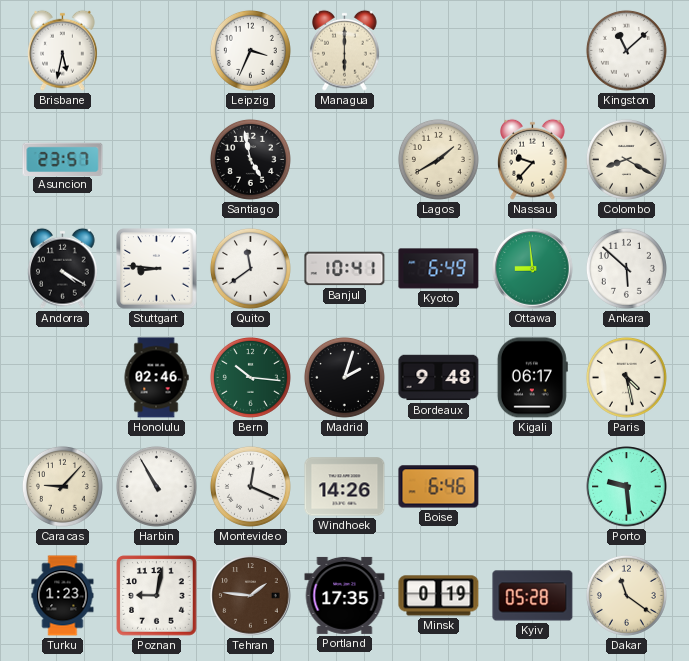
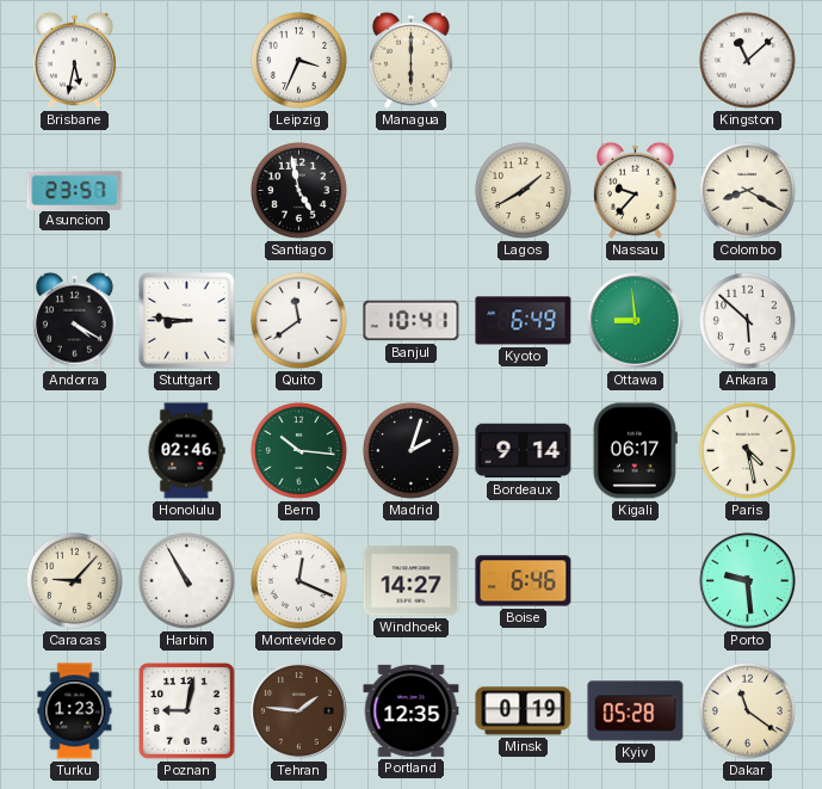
Bordeaux: 9:48 -> 9:14
Windhoek: 14:26 -> 14:27
Portland: 17:35 -> 12:35
